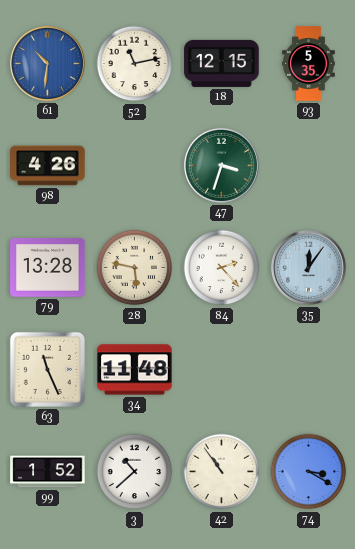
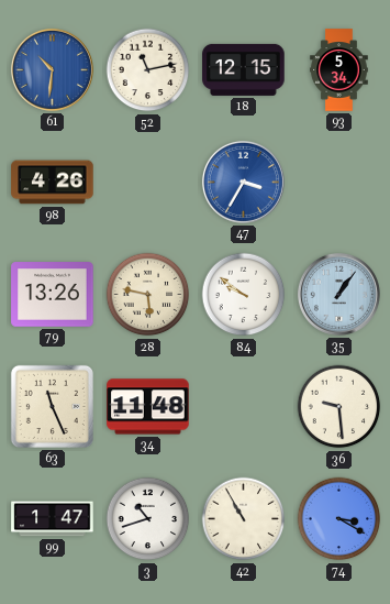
93: 5:35 -> 5:34
47: 3:33 -> 3:35
47 dial: green -> blue
79: 13:28 -> 13:26
84: 2:23 -> 9:51
35: 12:06 -> 1:06
36: none -> 9:29
99: 1:52 -> 1:47
3: 10:38 -> 10:42
42: 10:54 -> 10:55
